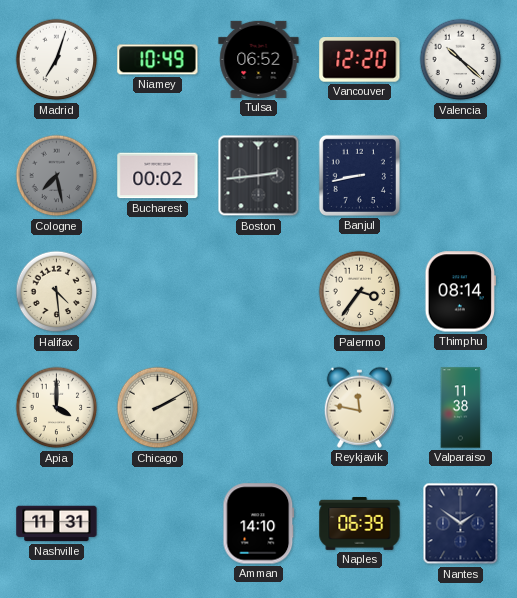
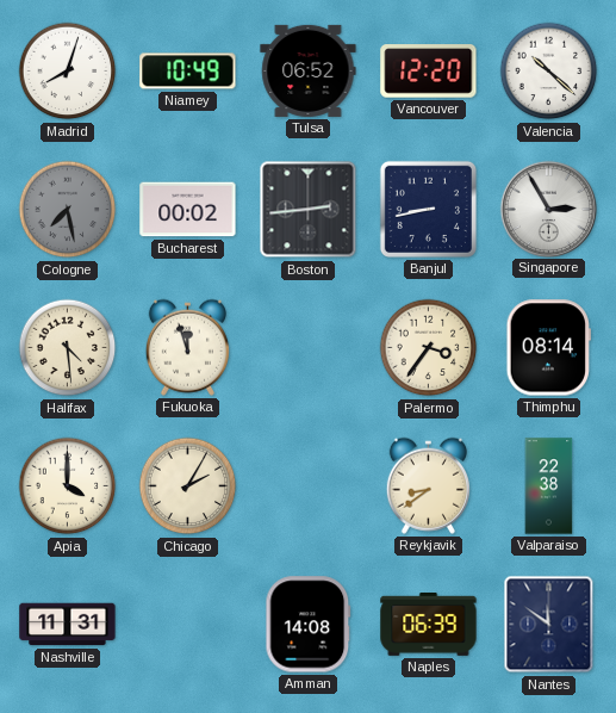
Madrid: 7:03 -> 8:03
Singapore: none -> 2:55
Fukuoka: none -> 11:57
Chicago: 2:10 -> 2:05
Reykjavik: 11:47 -> 8:39
Valparaiso: 11:38 -> 22:38
Amman: 14:10 -> 14:08
Nantes: 1:51 -> 11:51
